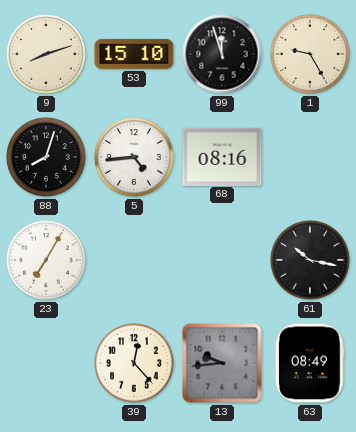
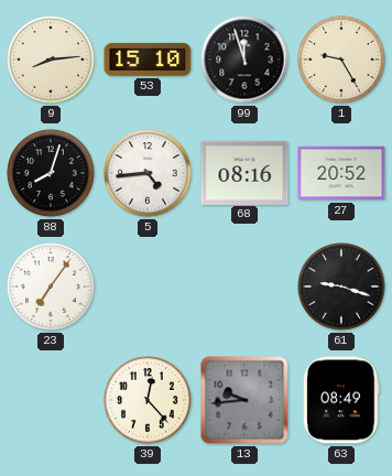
9: 8:12 -> 8:14
27: none -> 20:52
23: 7:05 -> 7:06
61: 10:17 -> 9:18
